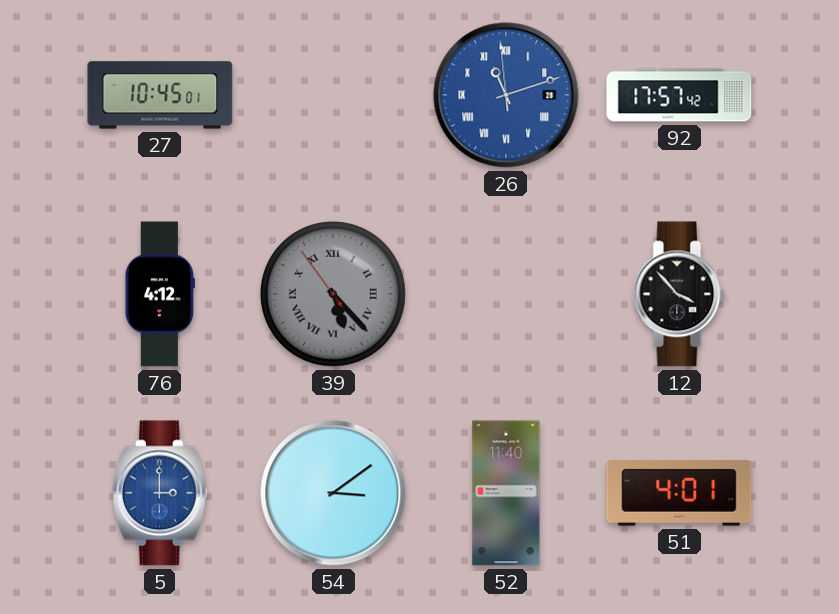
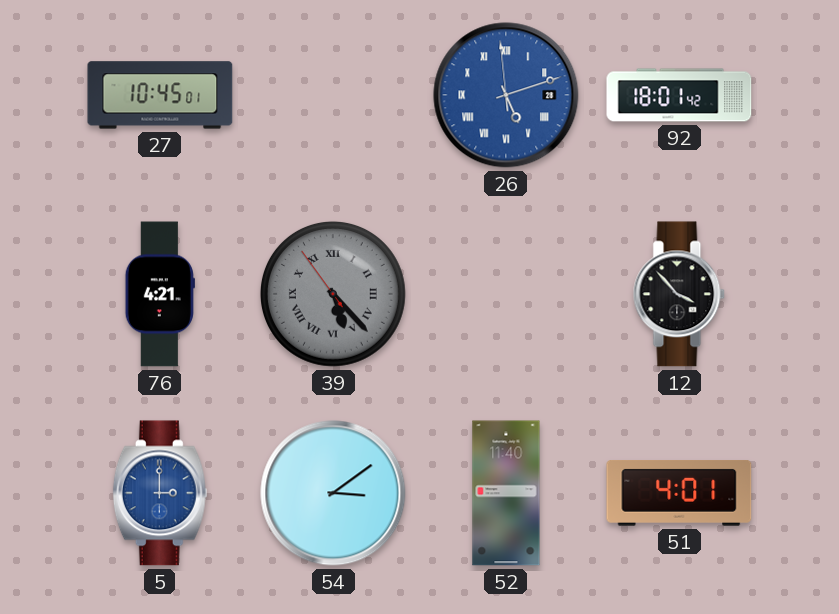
26: 11:11 -> 5:11
92: 17:57 -> 18:01
76: 4:12 -> 4:21
